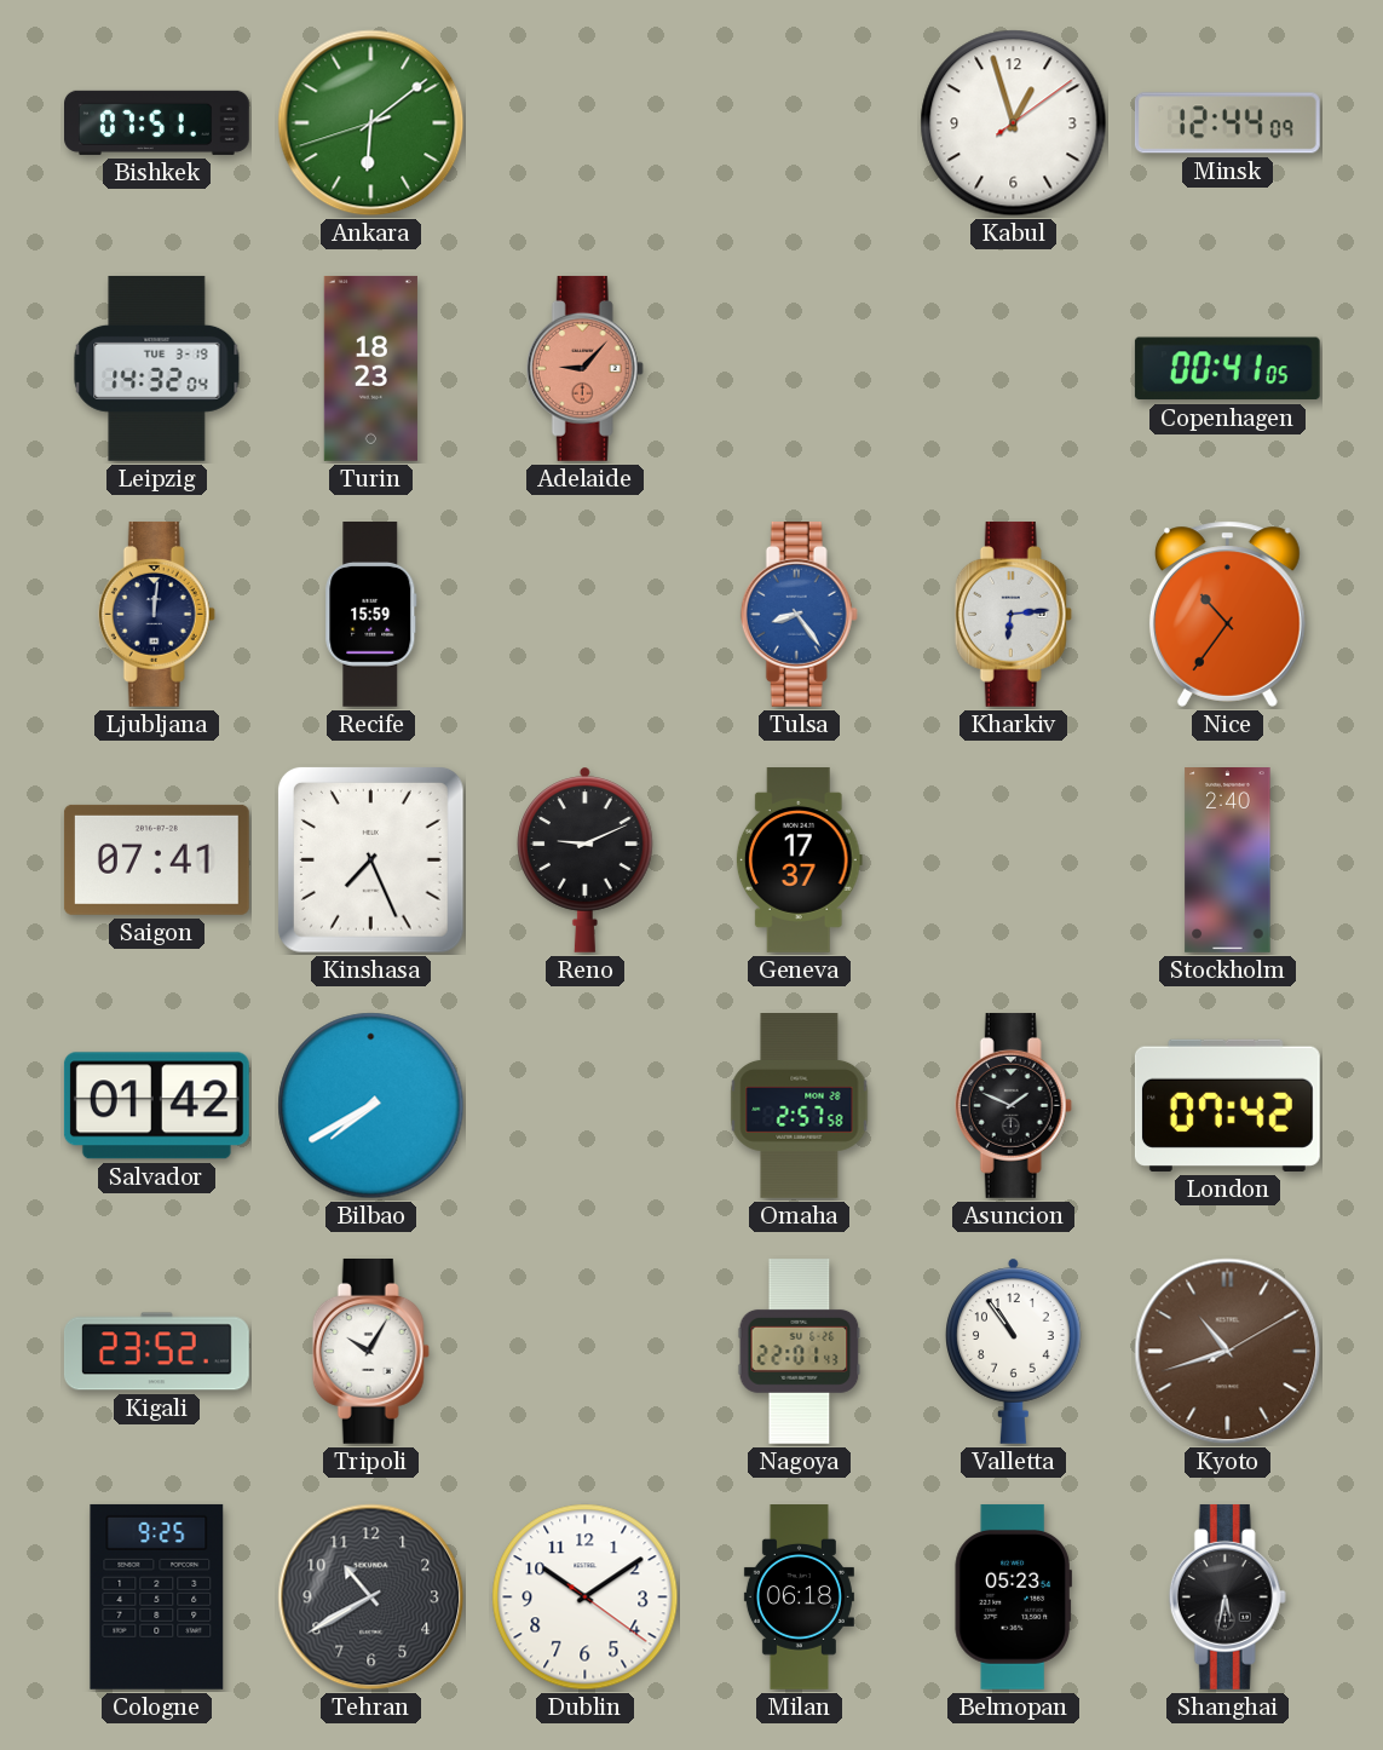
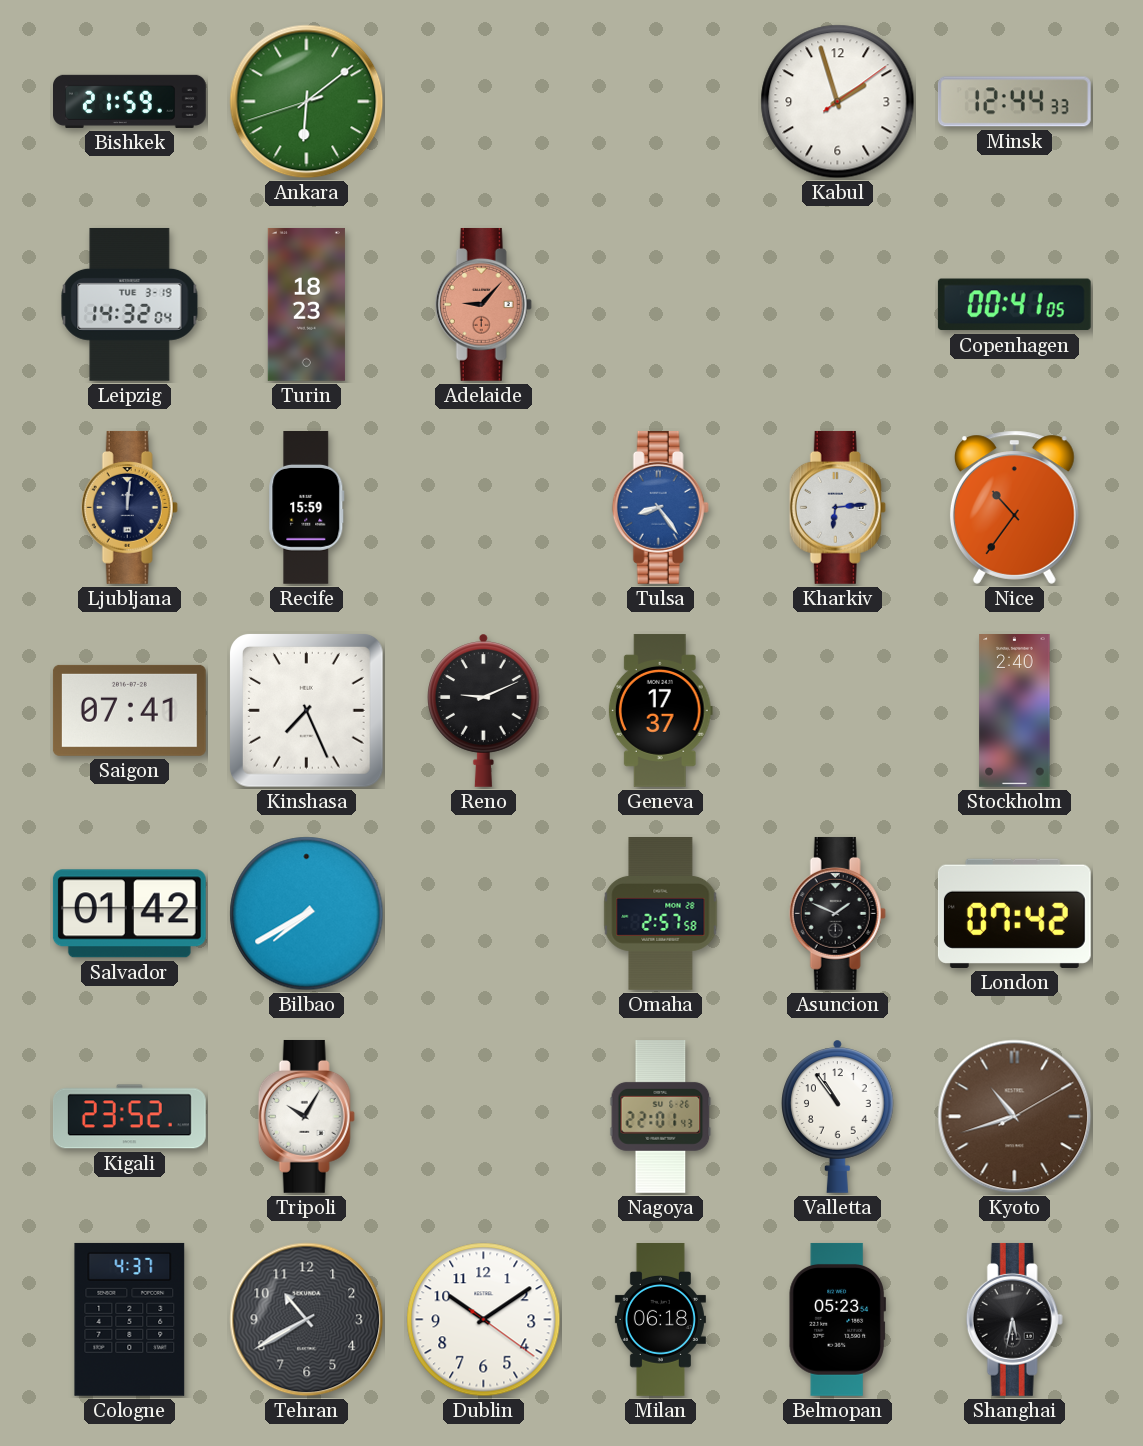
Bishkek: 07:51 -> 21:59
Kabul: 12:57 -> 1:57
Minsk: 12:44:09 -> 12:44:33
Cologne: 9:25 -> 4:37
